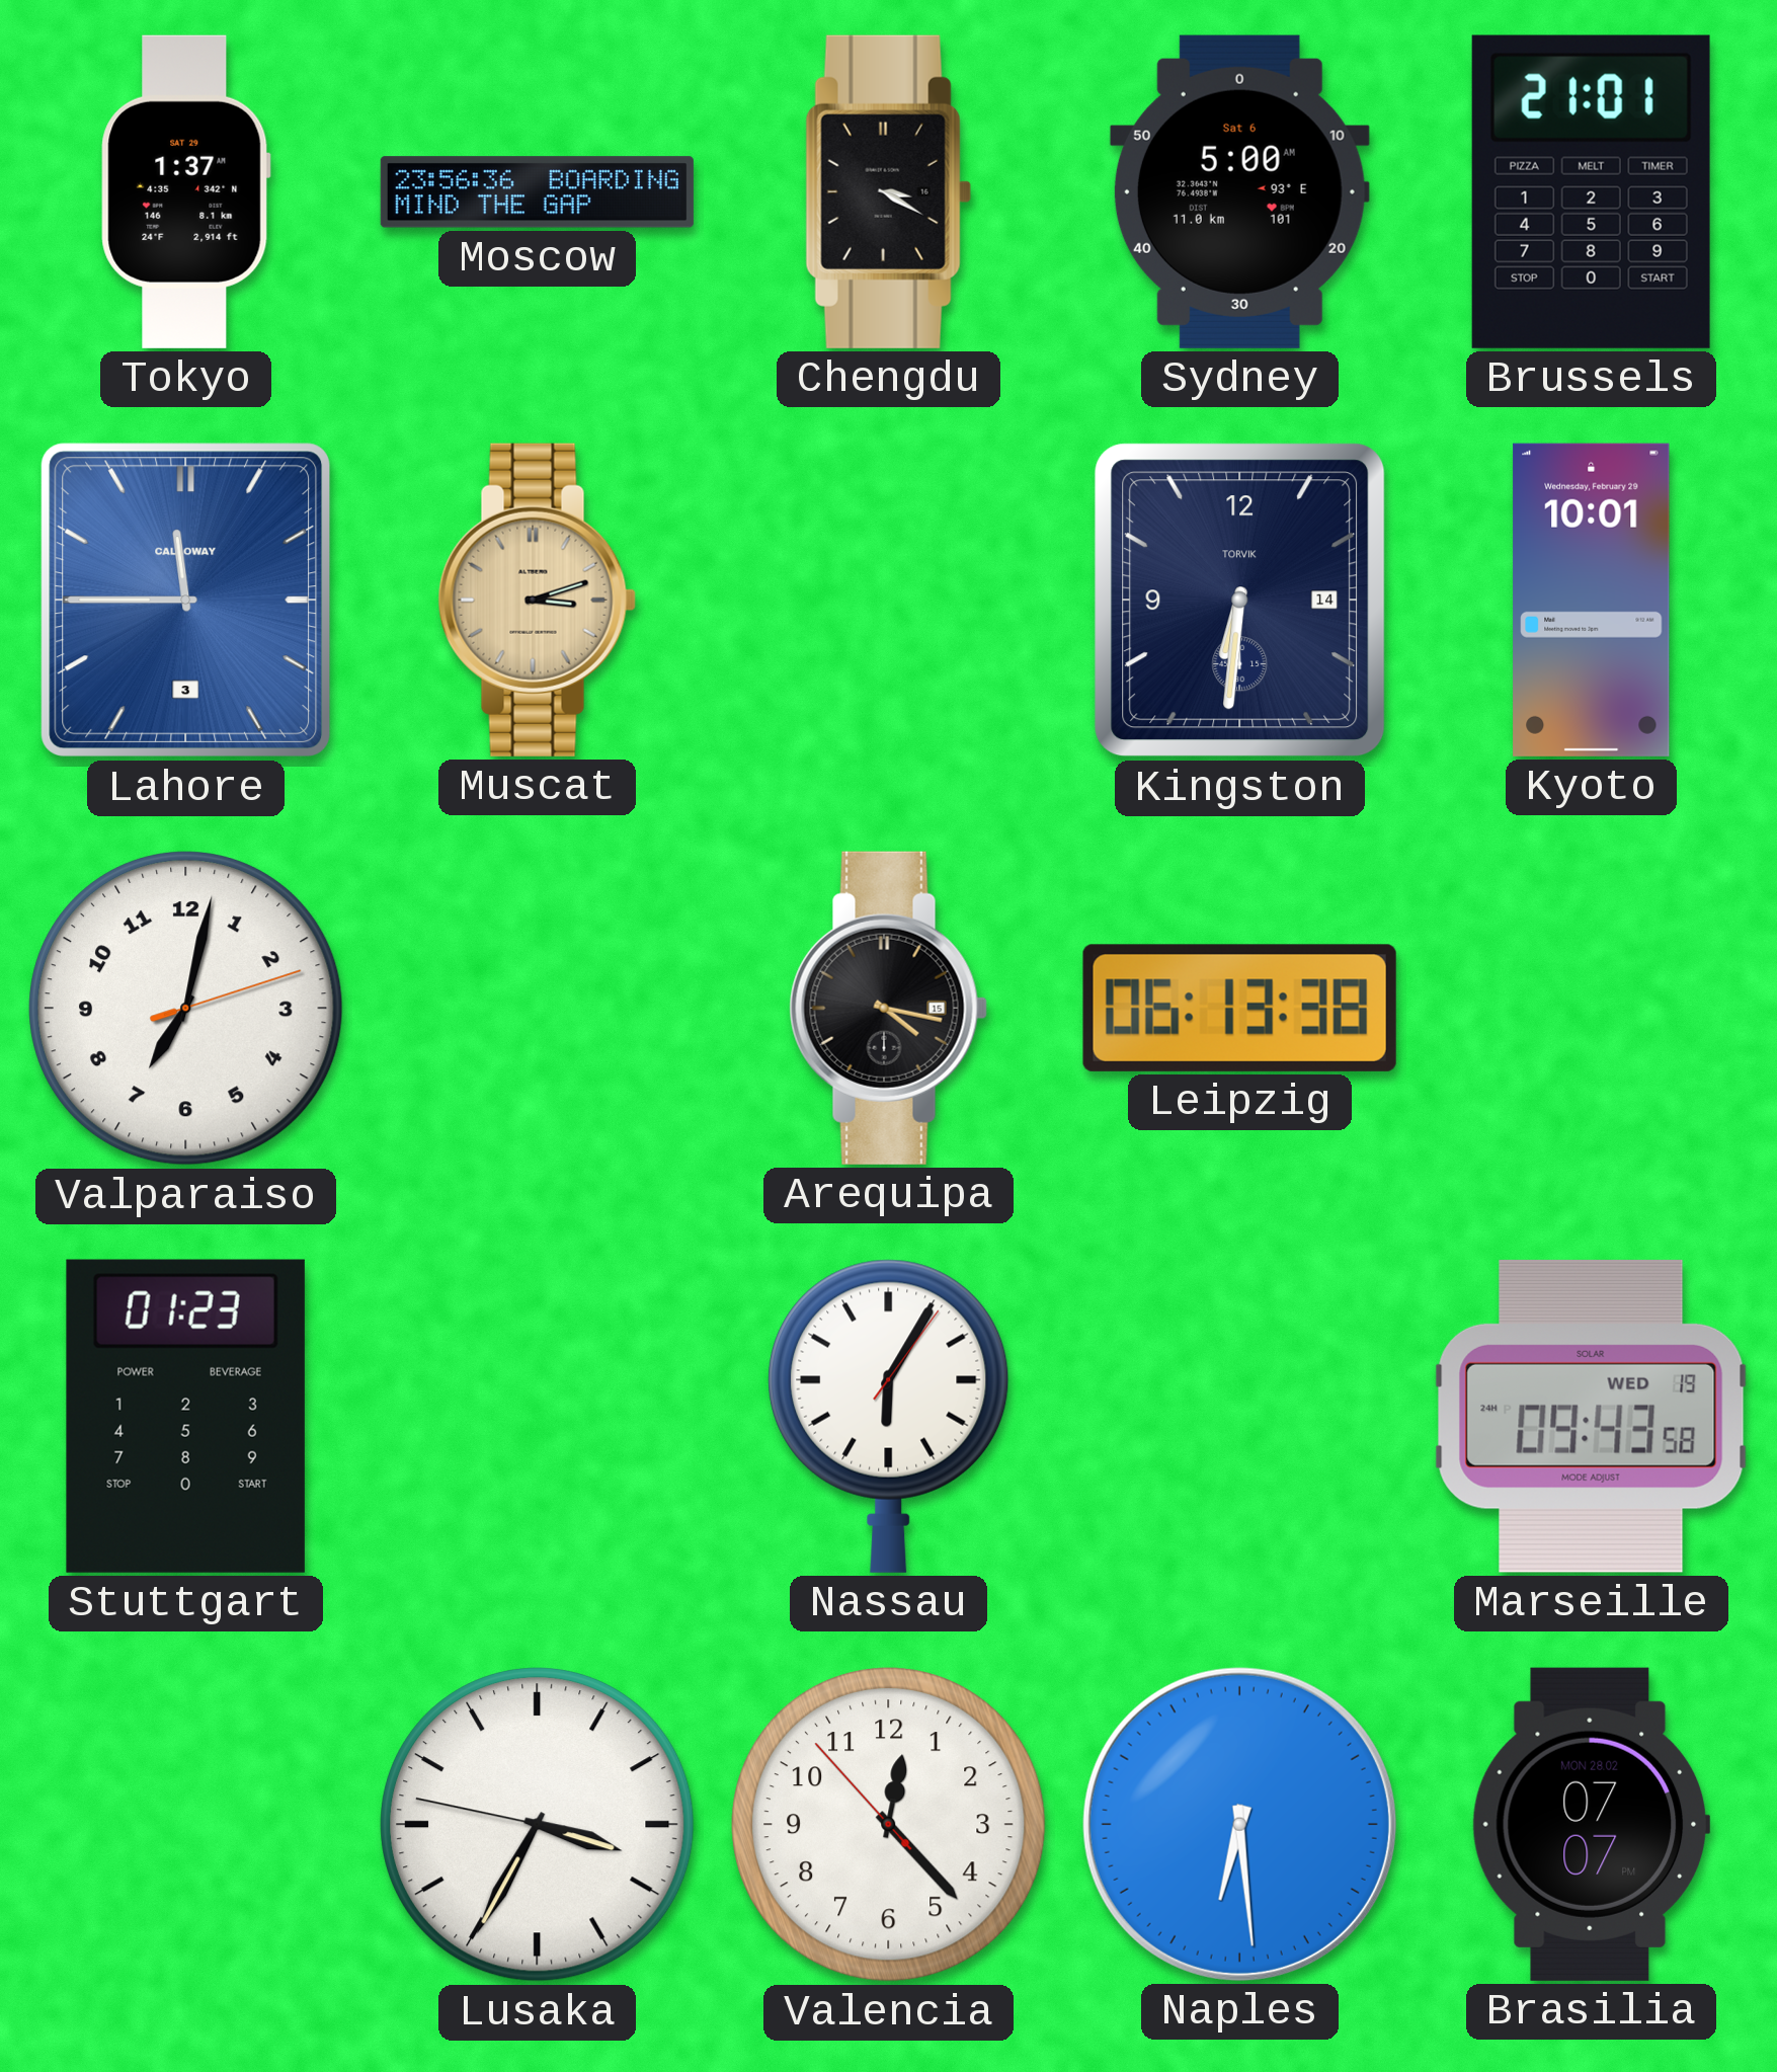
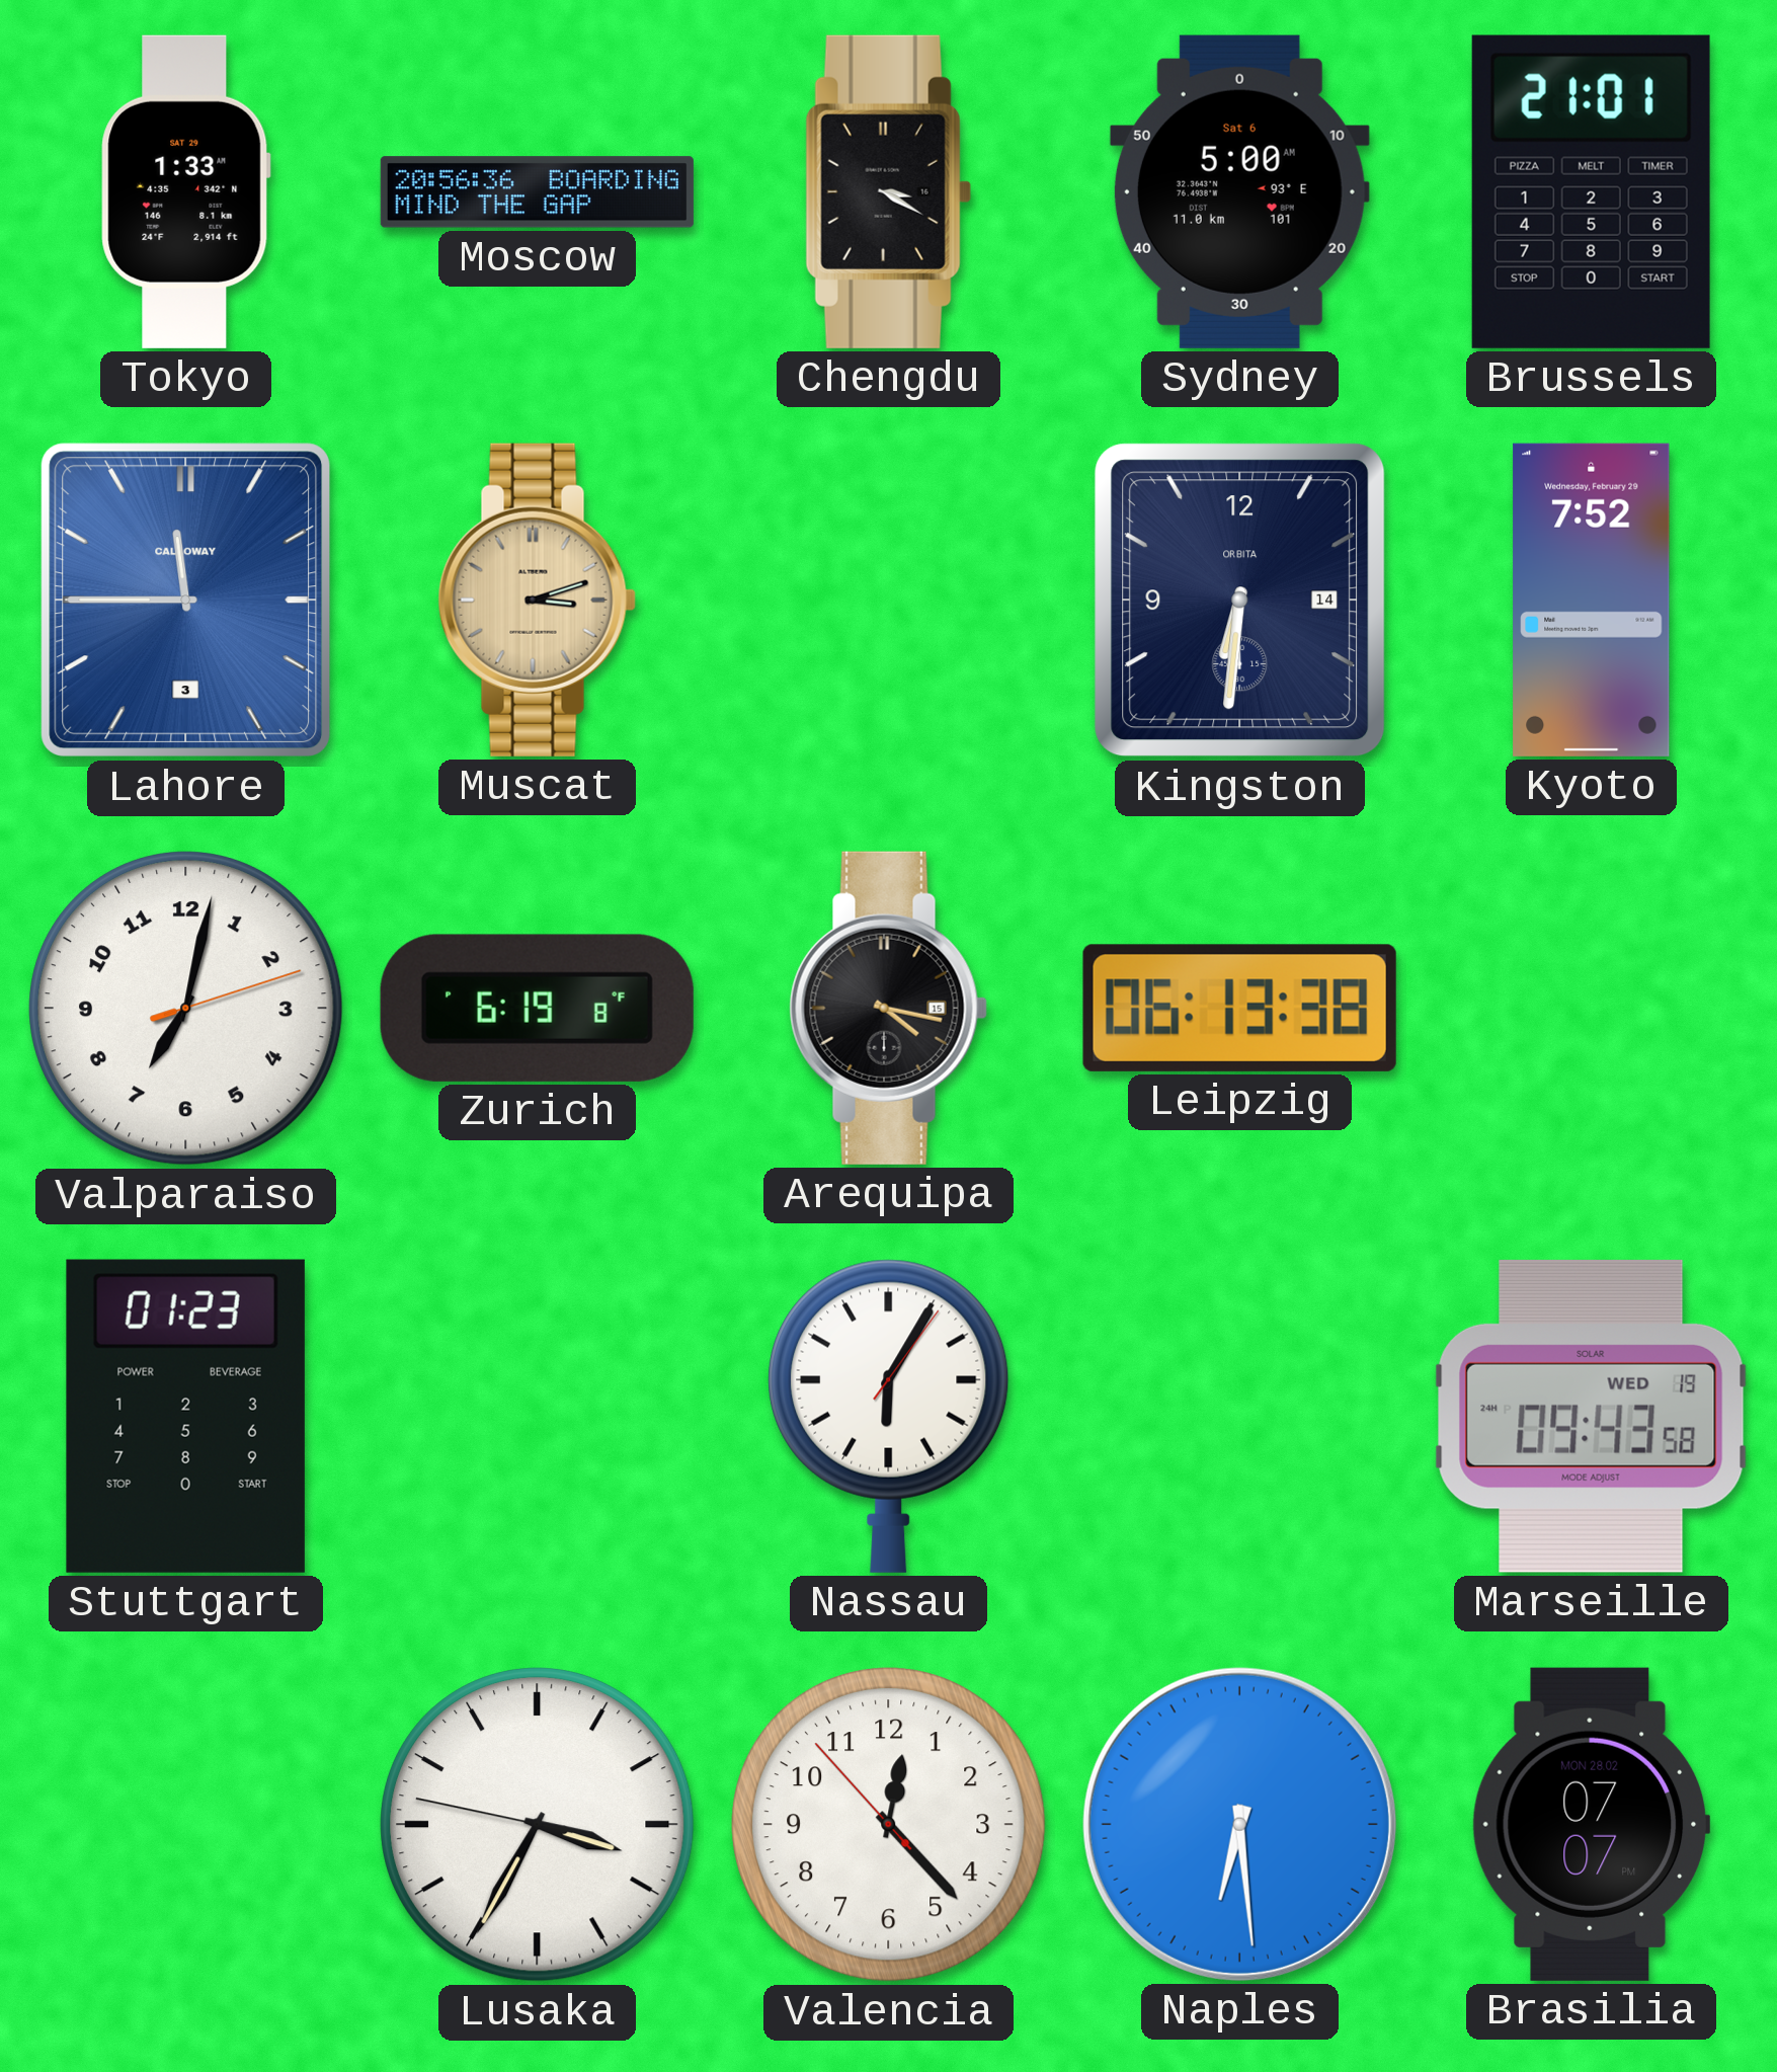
Tokyo: 1:37 -> 1:33
Moscow: 23:56 -> 20:56
Kingston brand: TORVIK -> ORBITA
Kyoto: 10:01 -> 7:52
Zurich: none -> 6:19
